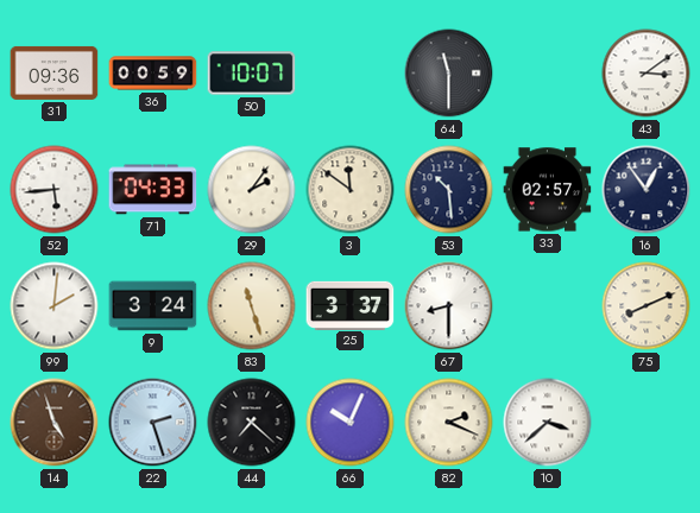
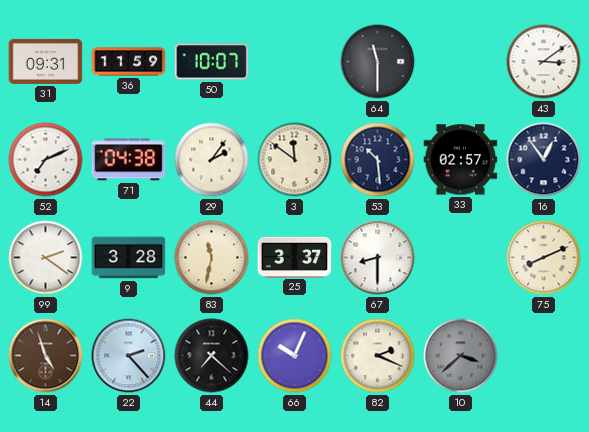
31: 09:36 -> 09:31
36: 00:59 -> 11:59
52: 5:44 -> 7:11
71: 04:33 -> 04:38
99: 2:01 -> 2:21
9: 3:24 -> 3:28
83: 11:27 -> 11:32
22: 2:27 -> 2:23
10 dial: white -> grey
